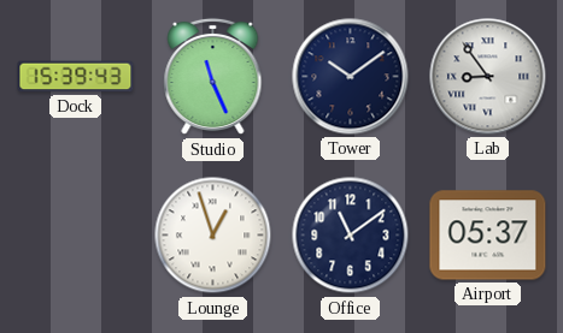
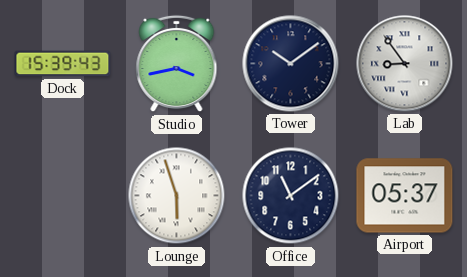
Studio: 11:26 -> 3:43
Lounge: 12:57 -> 5:57
